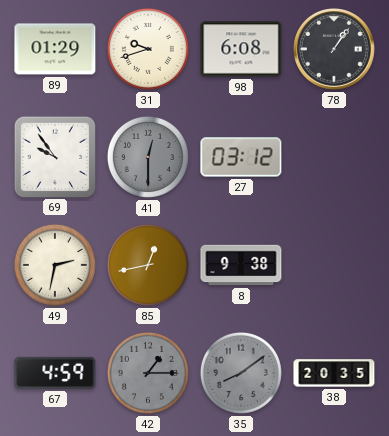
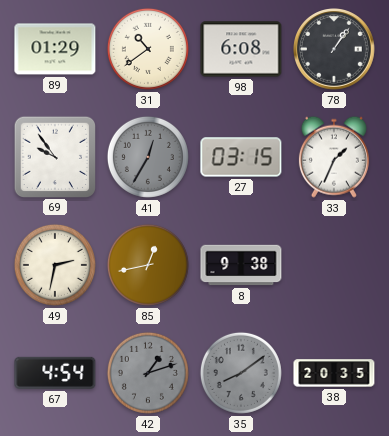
31: 9:42 -> 10:39
41: 12:30 -> 12:35
27: 03:12 -> 03:15
33: none -> 1:34
67: 4:59 -> 4:54
42: 1:15 -> 1:12
